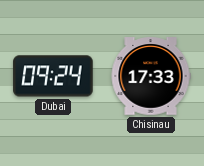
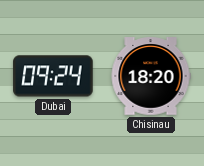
Chisinau: 17:33 -> 18:20
